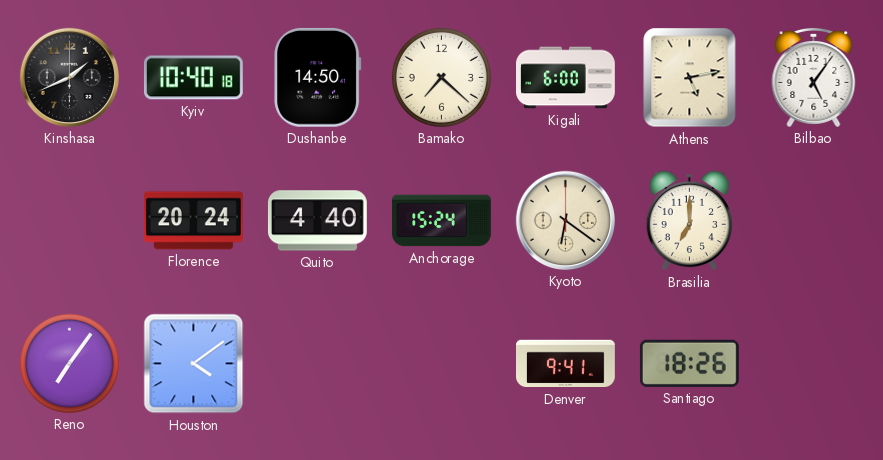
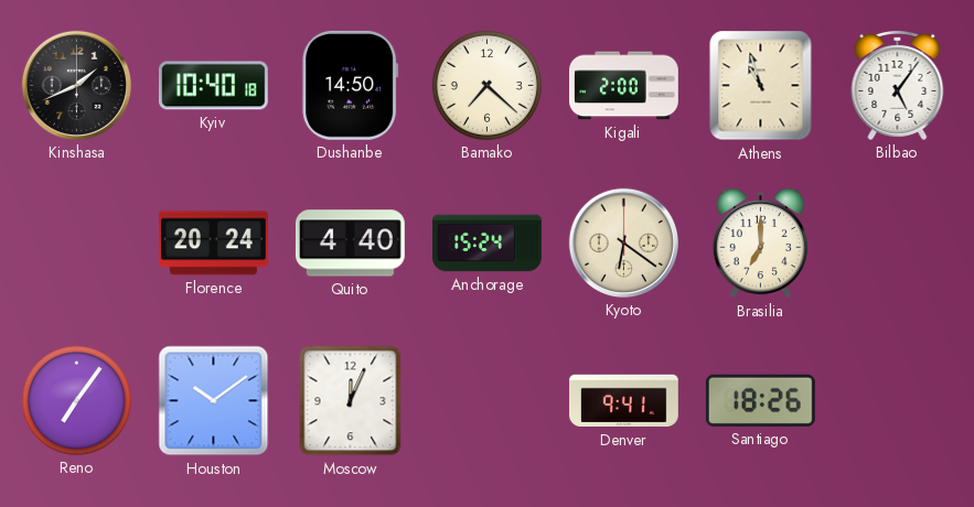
Kigali: 6:00 -> 2:00
Athens: 5:13 -> 10:57
Houston: 4:09 -> 10:09
Moscow: none -> 12:04
